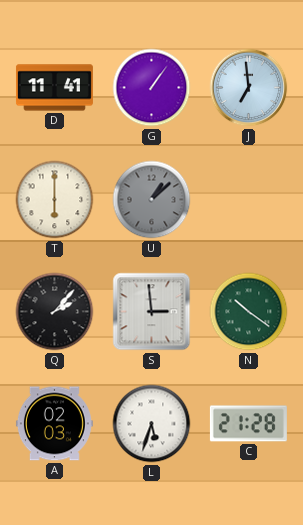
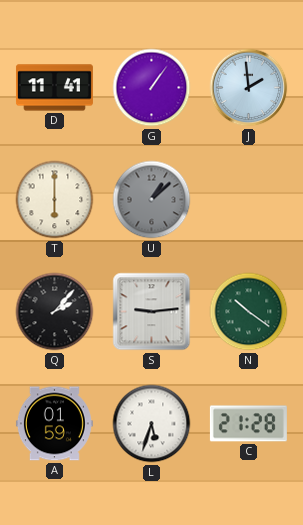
J: 6:59 -> 1:59
S: 2:59 -> 9:14
A: 02:03 -> 01:59
